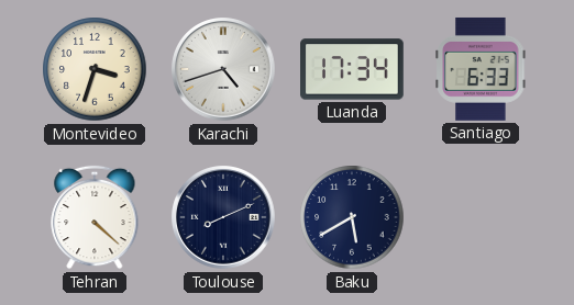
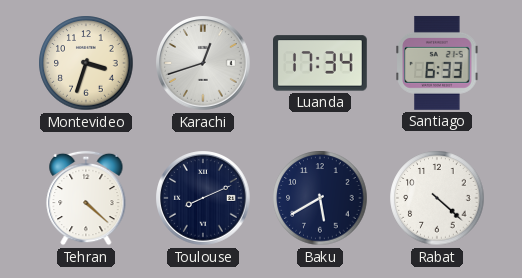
Karachi: 4:42 -> 12:42
Rabat: none -> 4:22
